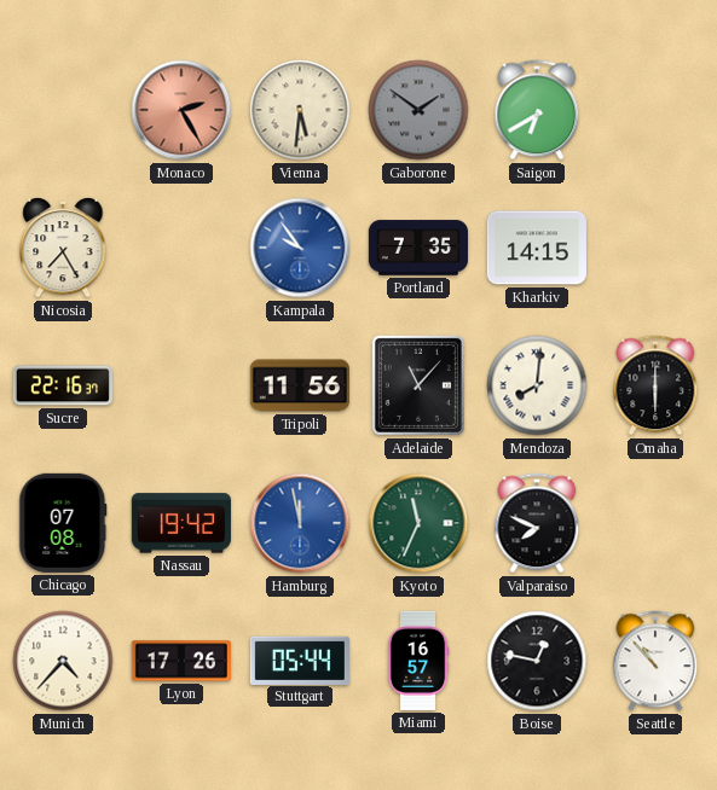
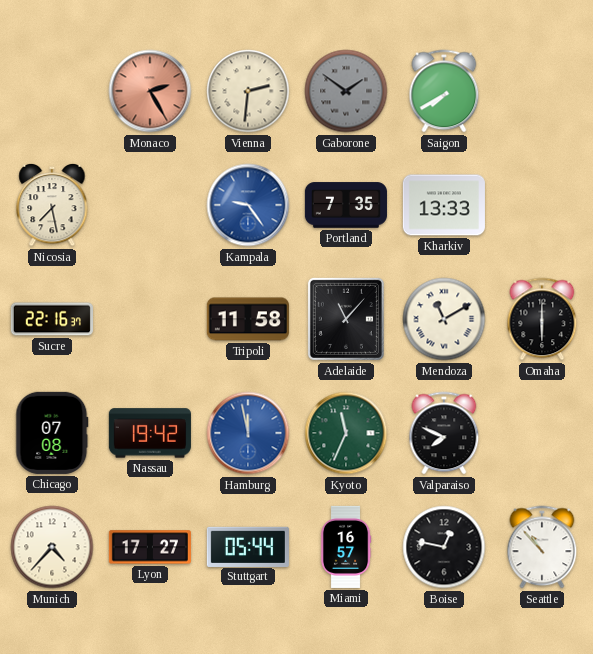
Vienna: 5:31 -> 2:31
Saigon: 6:40 -> 7:40
Nicosia: 7:25 -> 7:28
Kampala: 9:54 -> 9:24
Kharkiv: 14:15 -> 13:33
Tripoli: 11:56 -> 11:58
Mendoza: 8:01 -> 11:10
Lyon: 17:26 -> 17:27
